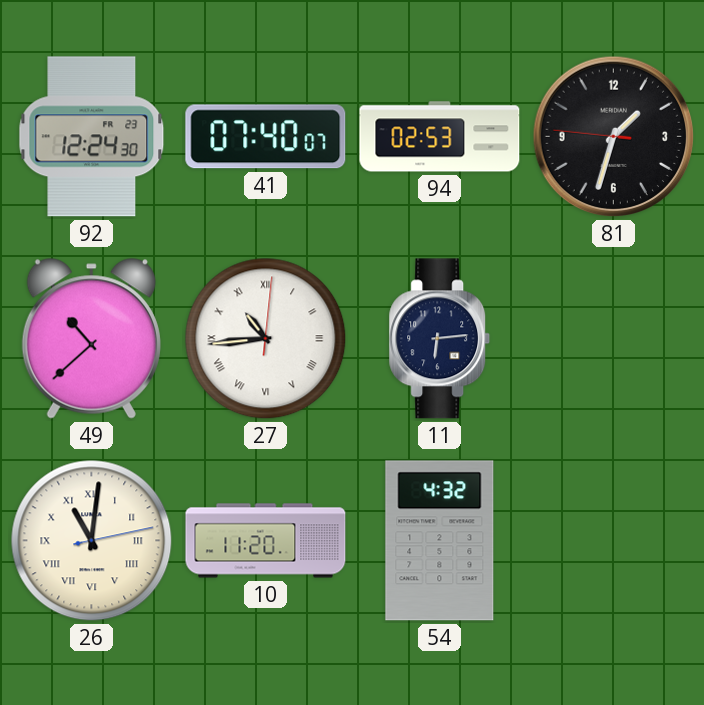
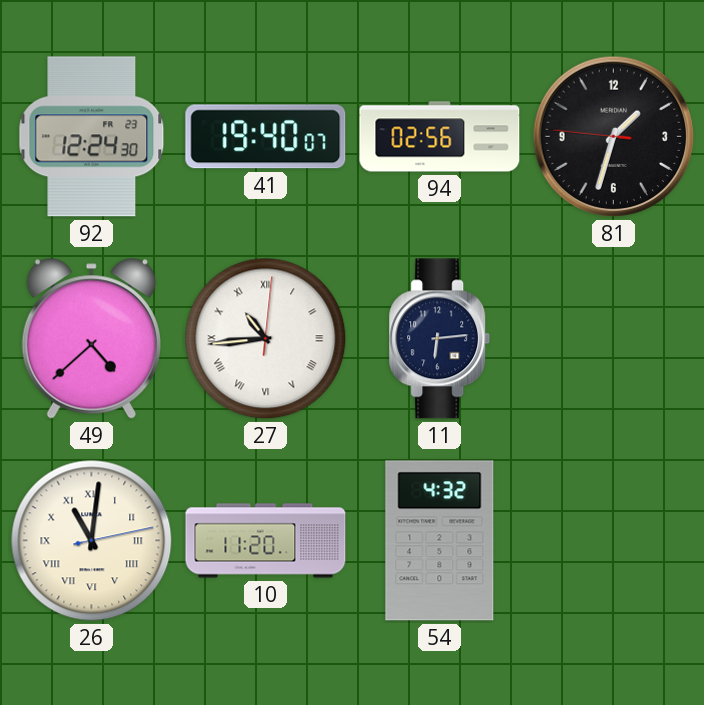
41: 07:40 -> 19:40
94: 02:53 -> 02:56
49: 10:38 -> 4:38
